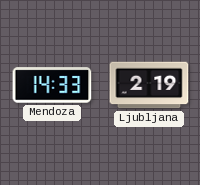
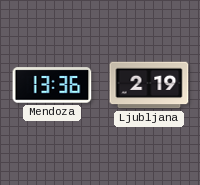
Mendoza: 14:33 -> 13:36
